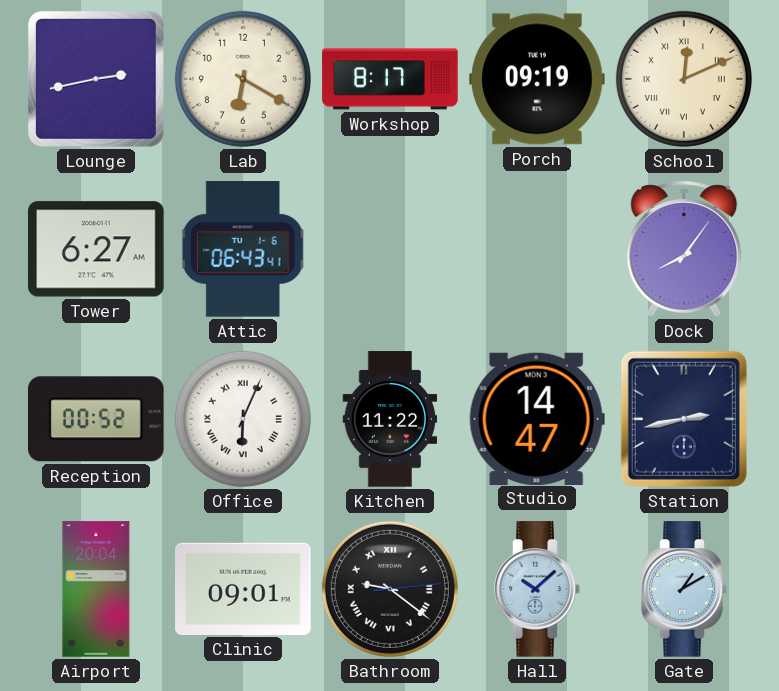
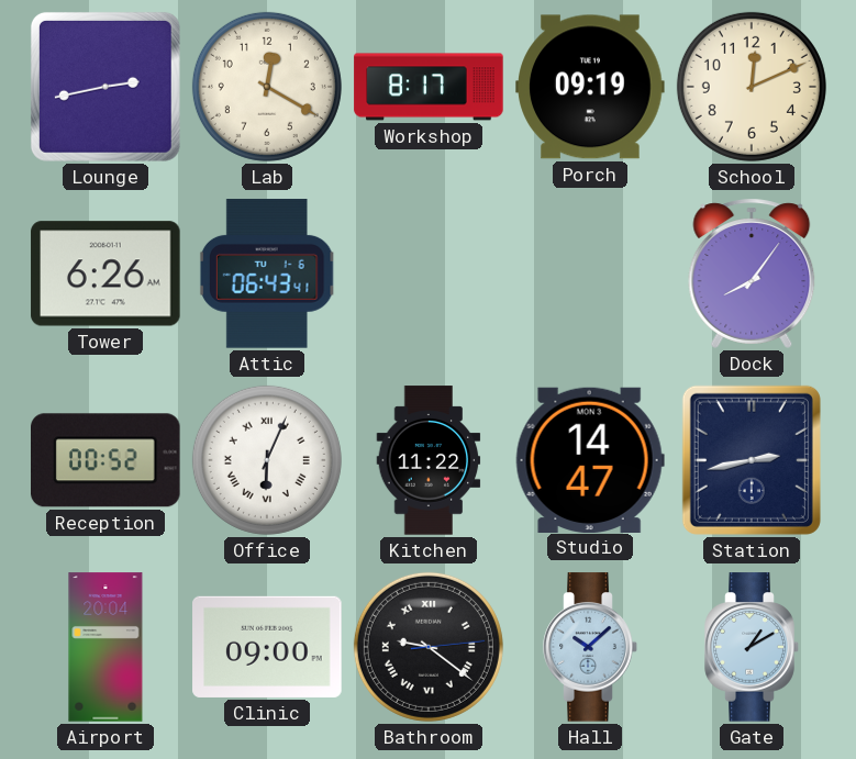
Lab: 6:20 -> 12:20
School numerals: Roman -> Arabic
Tower: 6:27 -> 6:26
Clinic: 09:01 -> 09:00
